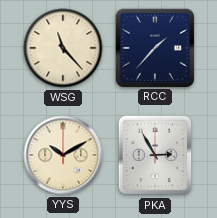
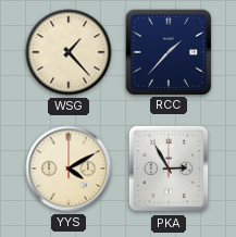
WSG: 11:23 -> 1:23
YYS: 10:10 -> 4:10
